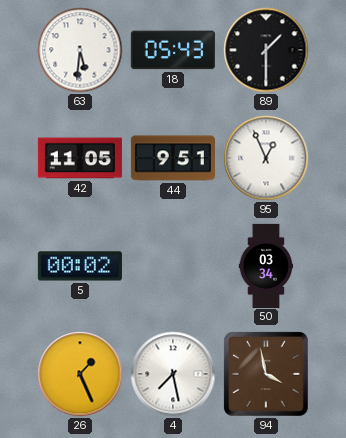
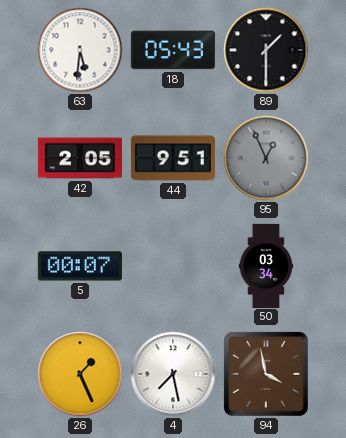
42: 11:05 -> 2:05
95 dial: white -> grey
5: 00:02 -> 00:07
